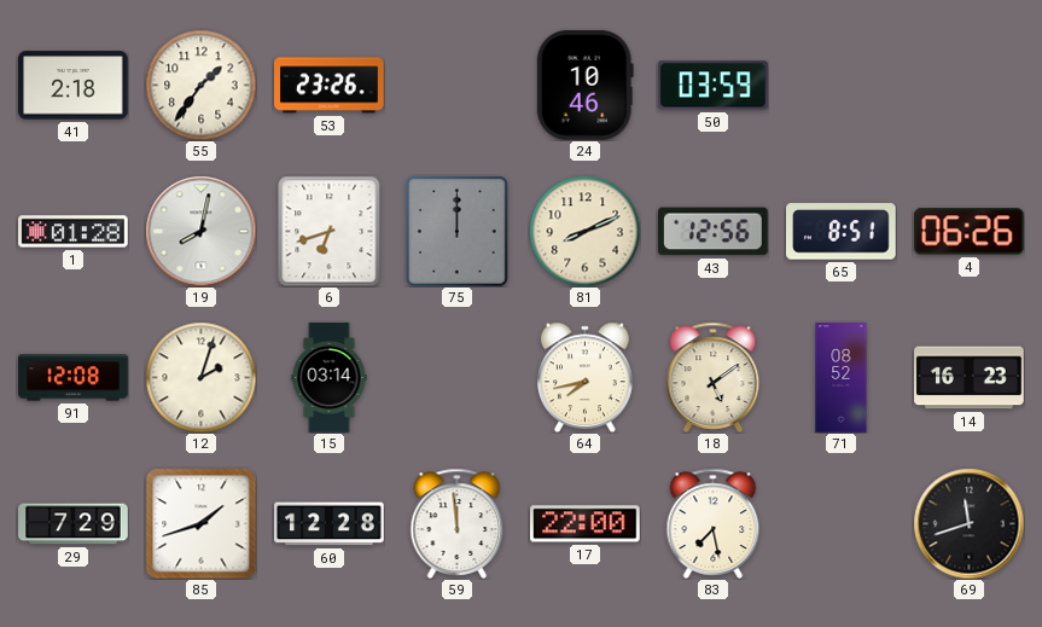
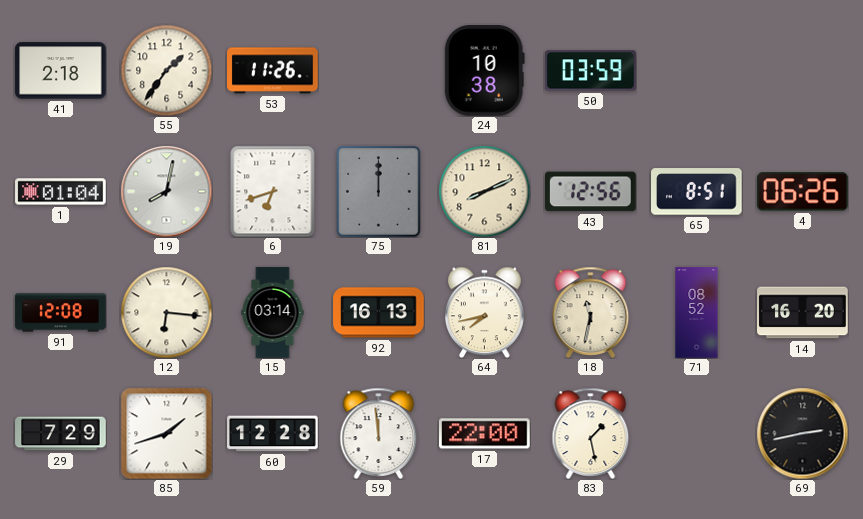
53: 23:26 -> 11:26
24: 10:46 -> 10:38
1: 01:28 -> 01:04
12: 2:03 -> 6:16
92: none -> 16:13
18: 5:09 -> 11:32
14: 16:23 -> 16:20
83: 7:28 -> 1:28
69: 11:42 -> 2:43
